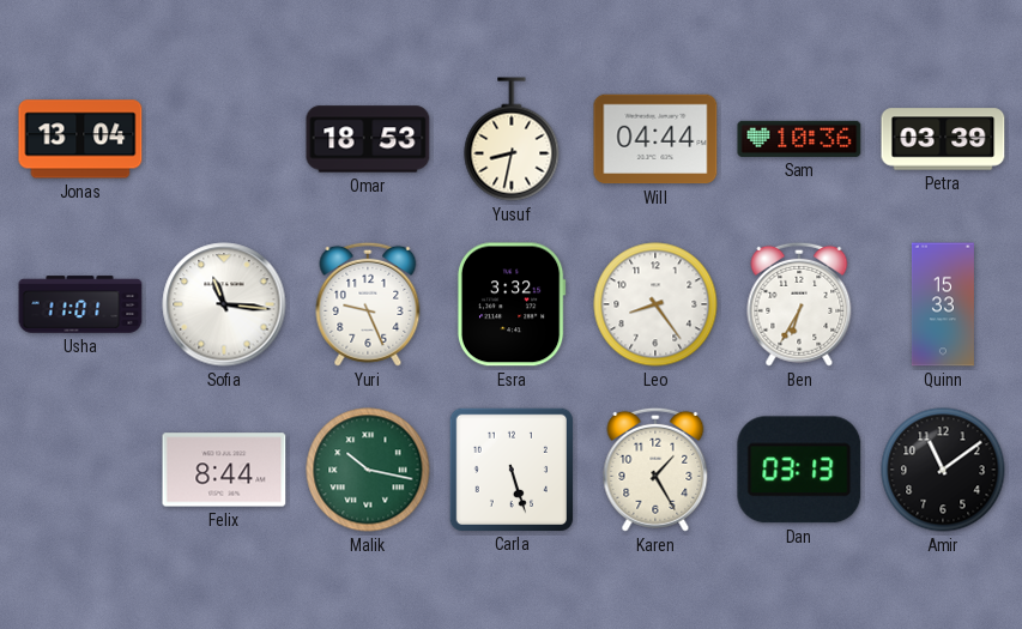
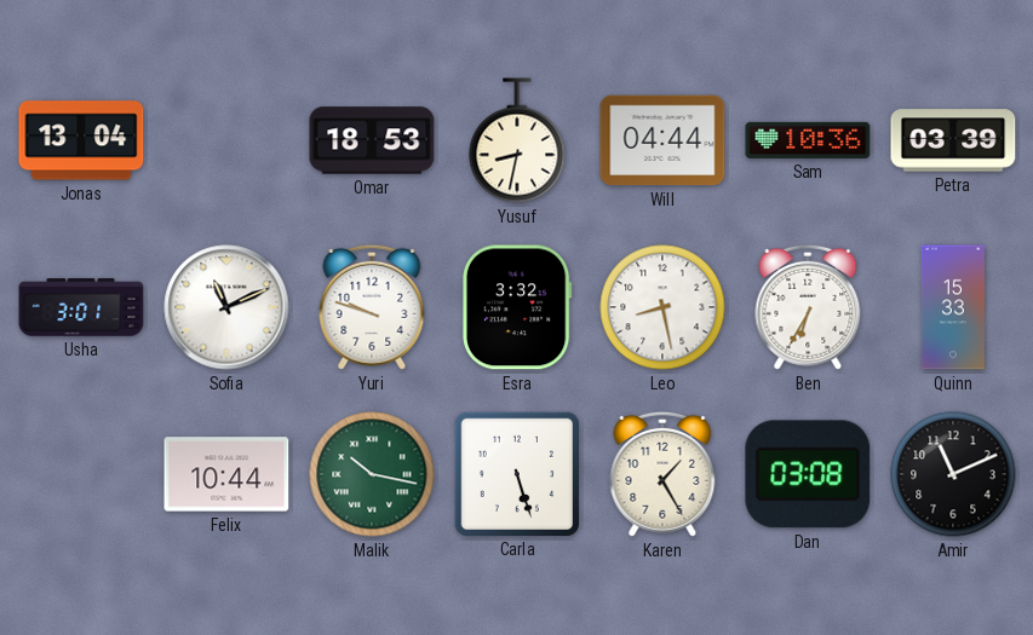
Usha: 11:01 -> 3:01
Sofia: 11:16 -> 11:11
Yuri: 9:26 -> 9:48
Leo: 8:24 -> 8:28
Felix: 8:44 -> 10:44
Dan: 03:13 -> 03:08
Amir: 11:09 -> 11:11
